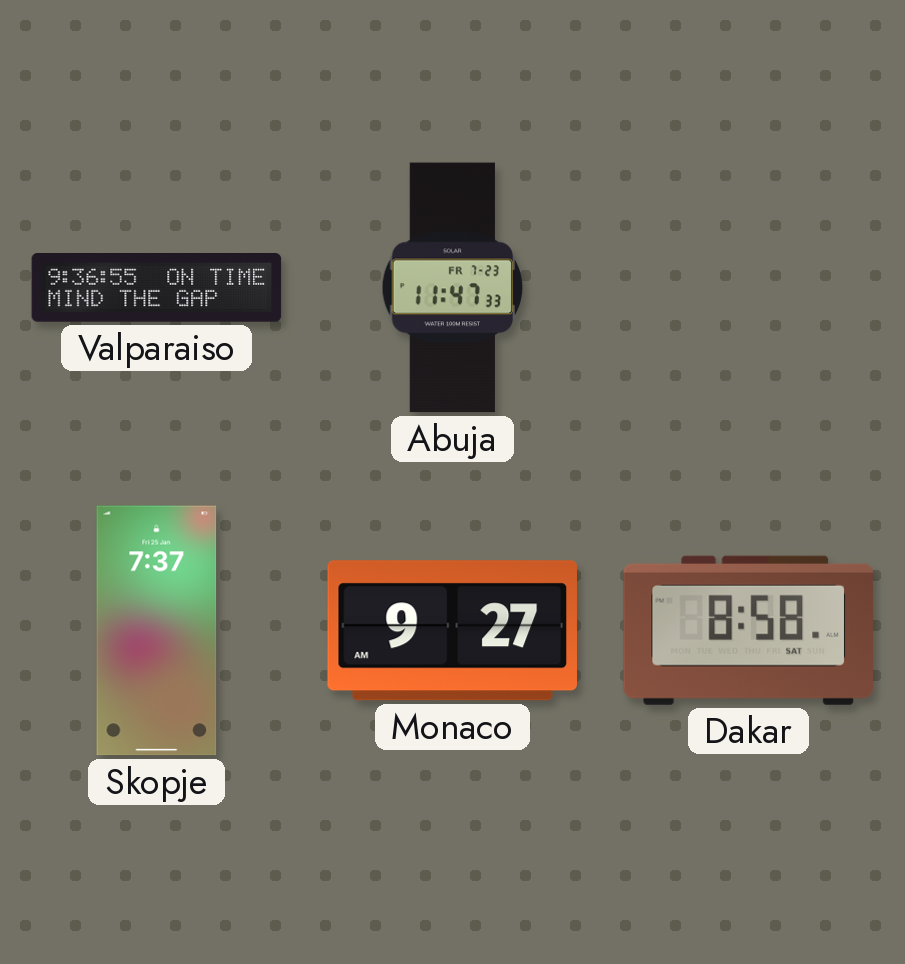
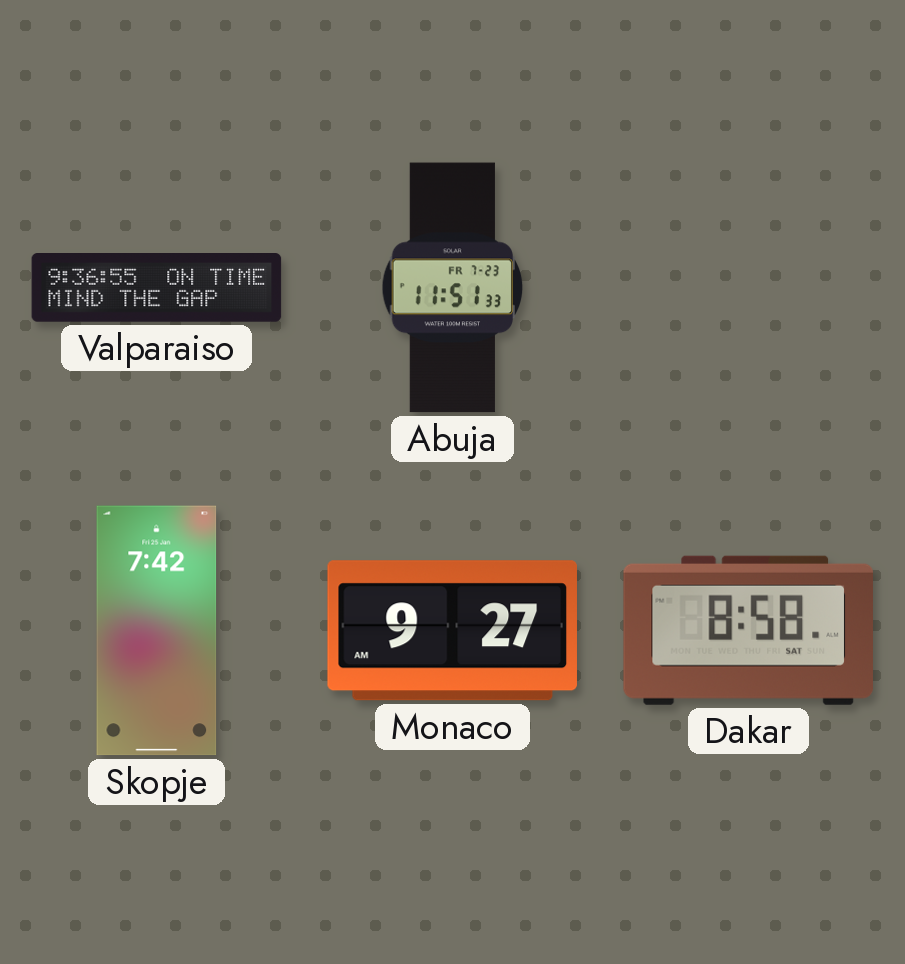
Abuja: 11:47 -> 11:51
Skopje: 7:37 -> 7:42
